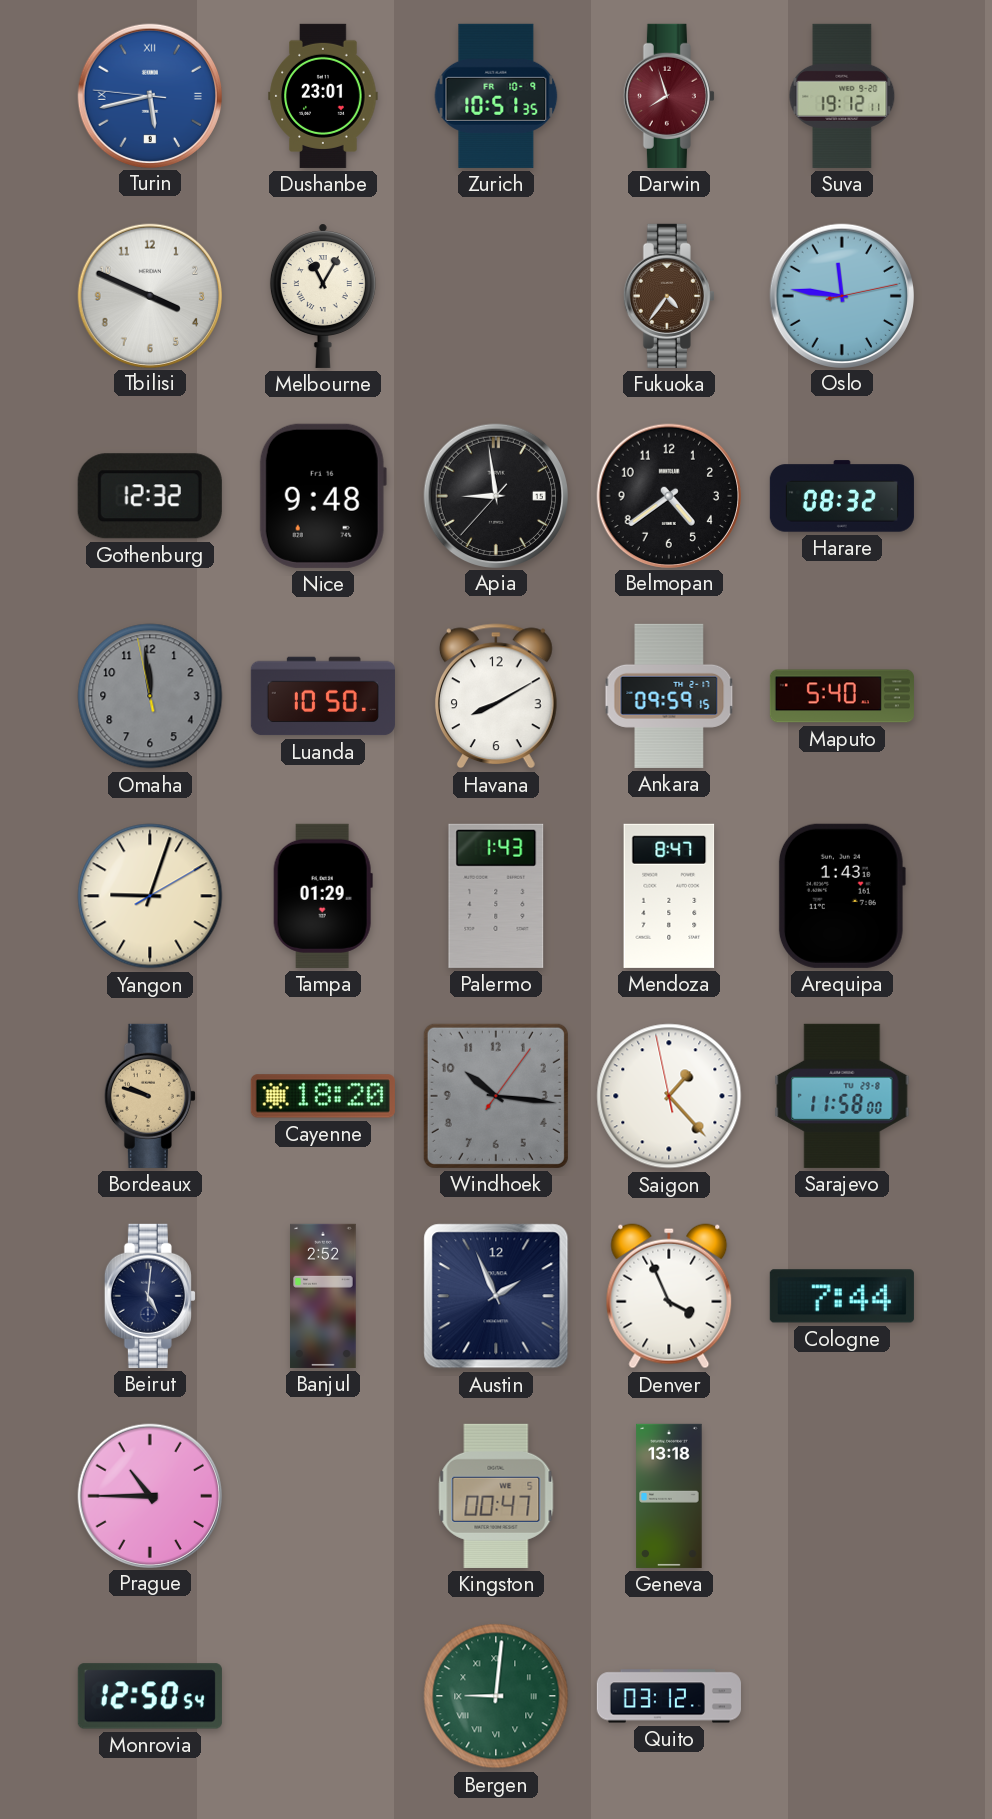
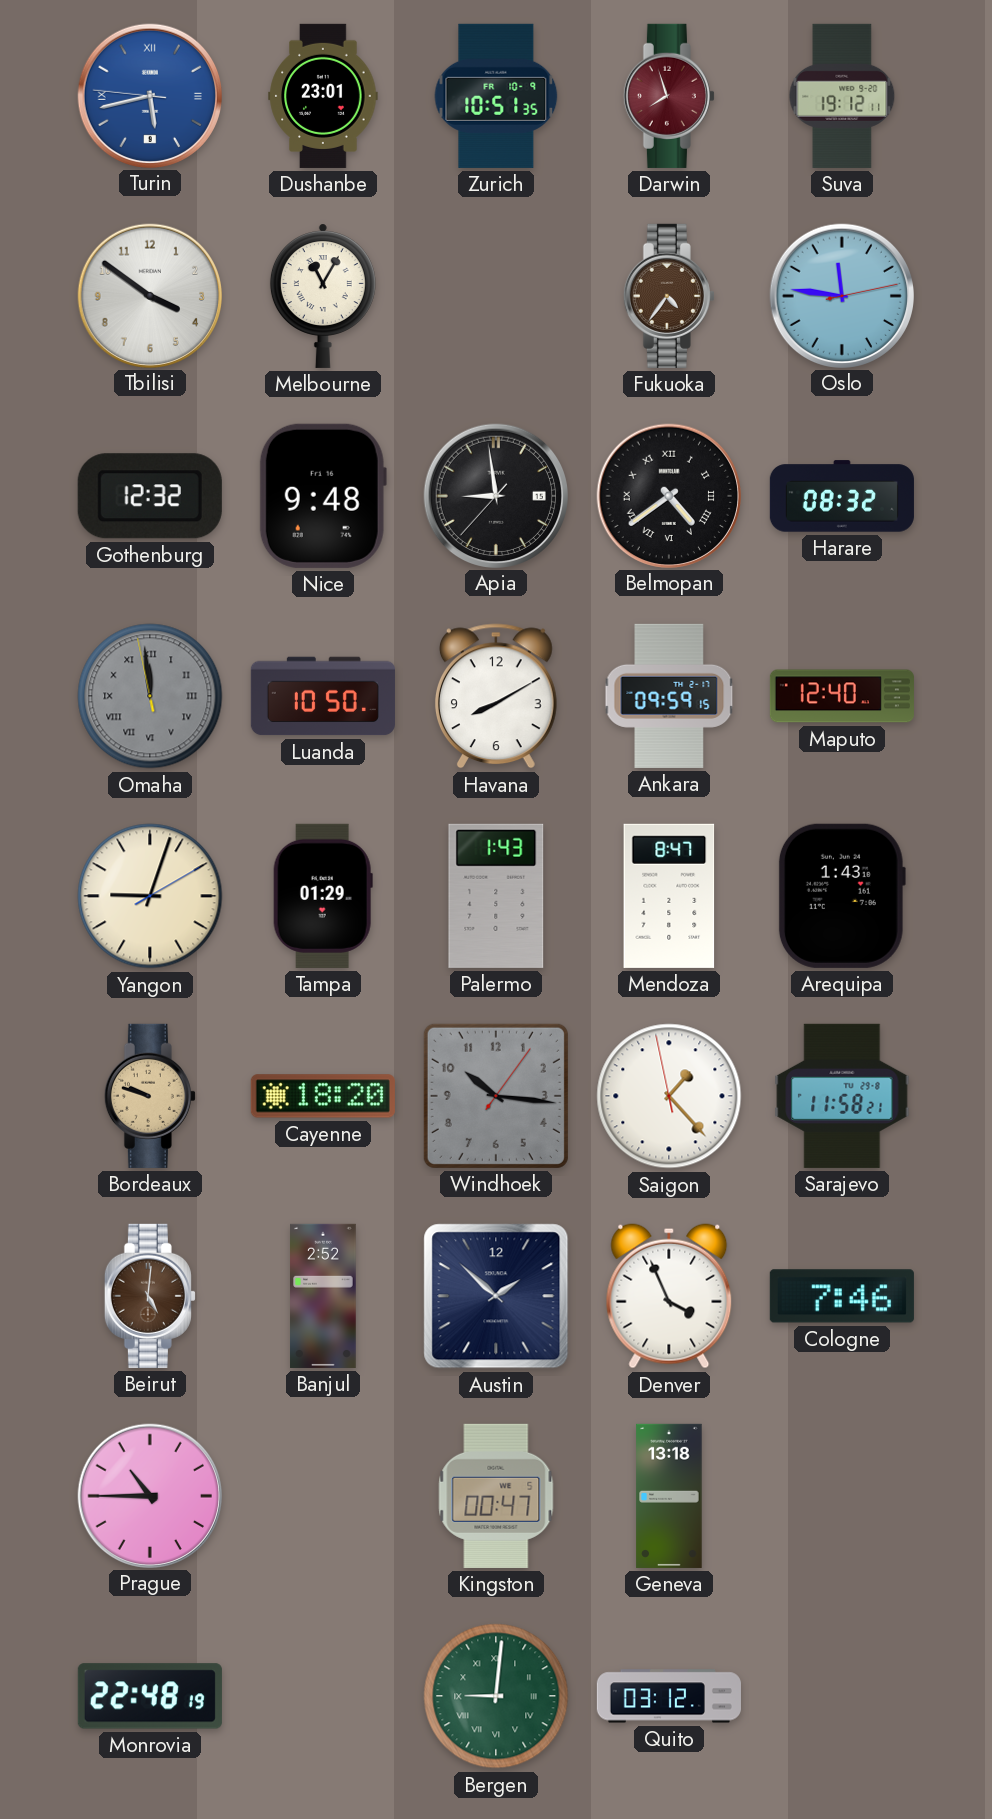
Tbilisi: 3:49 -> 3:51
Belmopan numerals: Arabic -> Roman
Omaha numerals: Arabic -> Roman
Maputo: 5:40 -> 12:40
Sarajevo: 11:58:00 -> 11:58:21
Beirut dial: navy -> brown
Austin: 1:56 -> 1:52
Cologne: 7:44 -> 7:46
Monrovia: 12:50 -> 22:48
